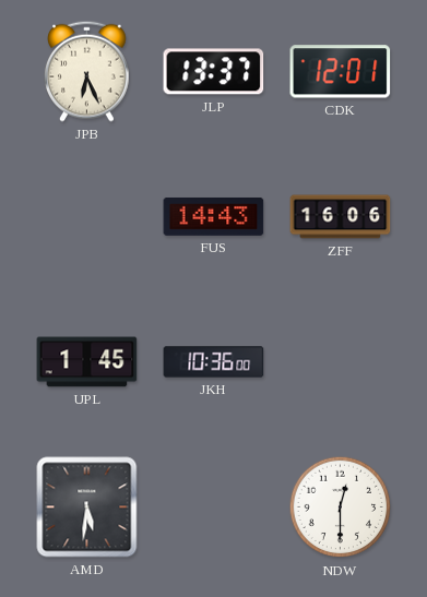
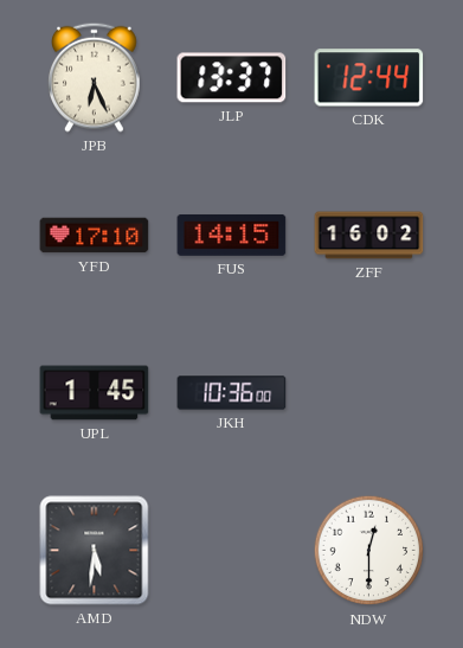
CDK: 12:01 -> 12:44
YFD: none -> 17:10
FUS: 14:43 -> 14:15
ZFF: 16:06 -> 16:02
